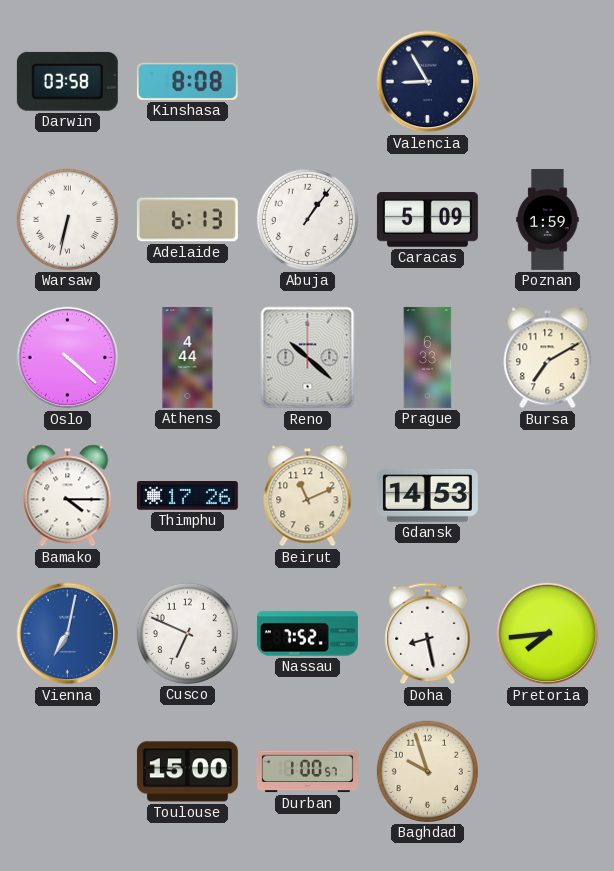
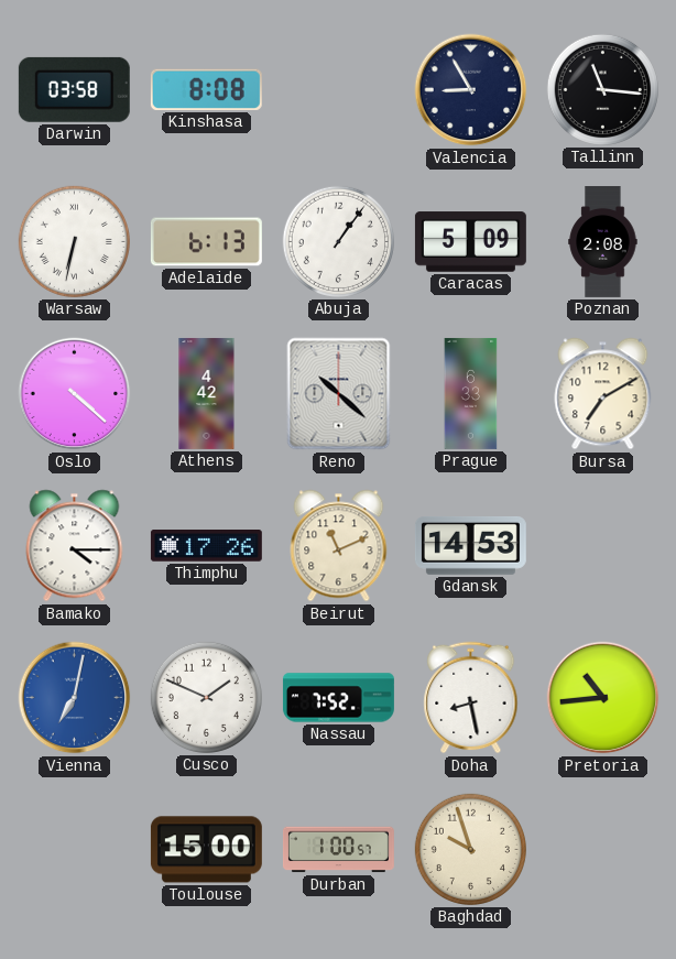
Tallinn: none -> 11:16
Poznan: 1:59 -> 2:08
Athens: 4:44 -> 4:42
Cusco: 6:49 -> 1:49
Pretoria: 7:44 -> 10:44
